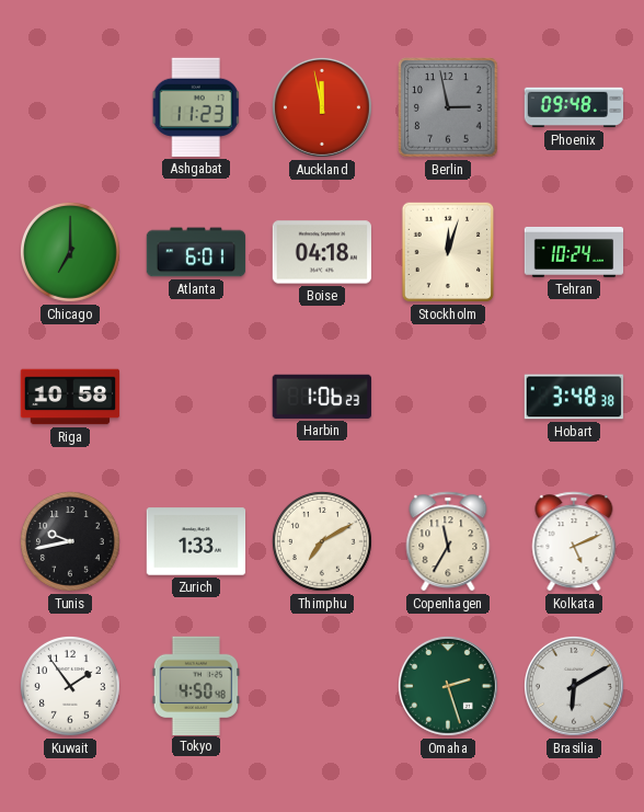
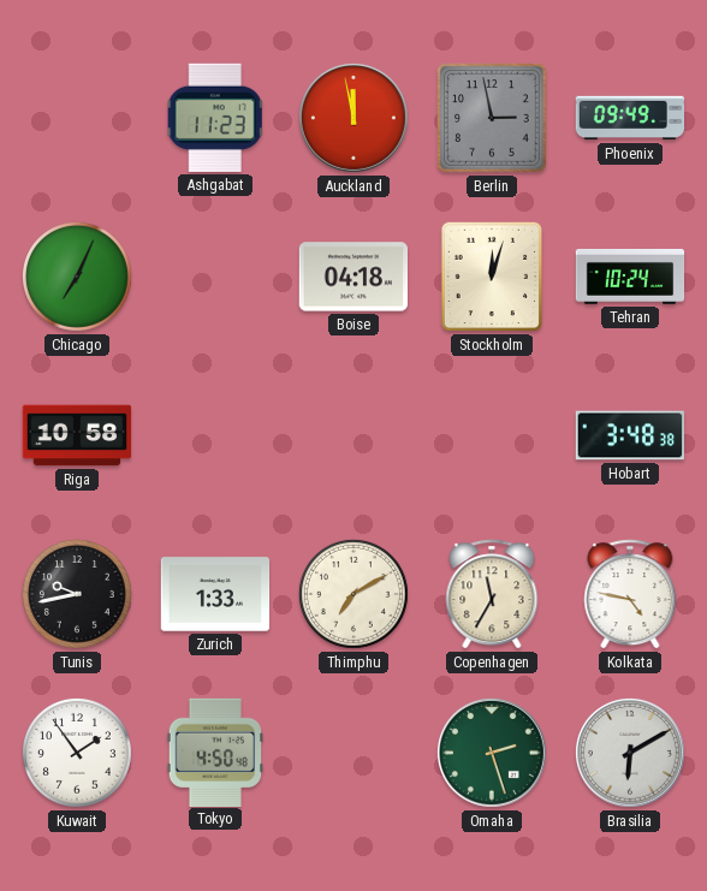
Phoenix: 09:48 -> 09:49
Chicago: 7:00 -> 7:04
Atlanta: 6:01 -> none
Harbin: 1:06 -> none
Kolkata: 5:11 -> 4:47
